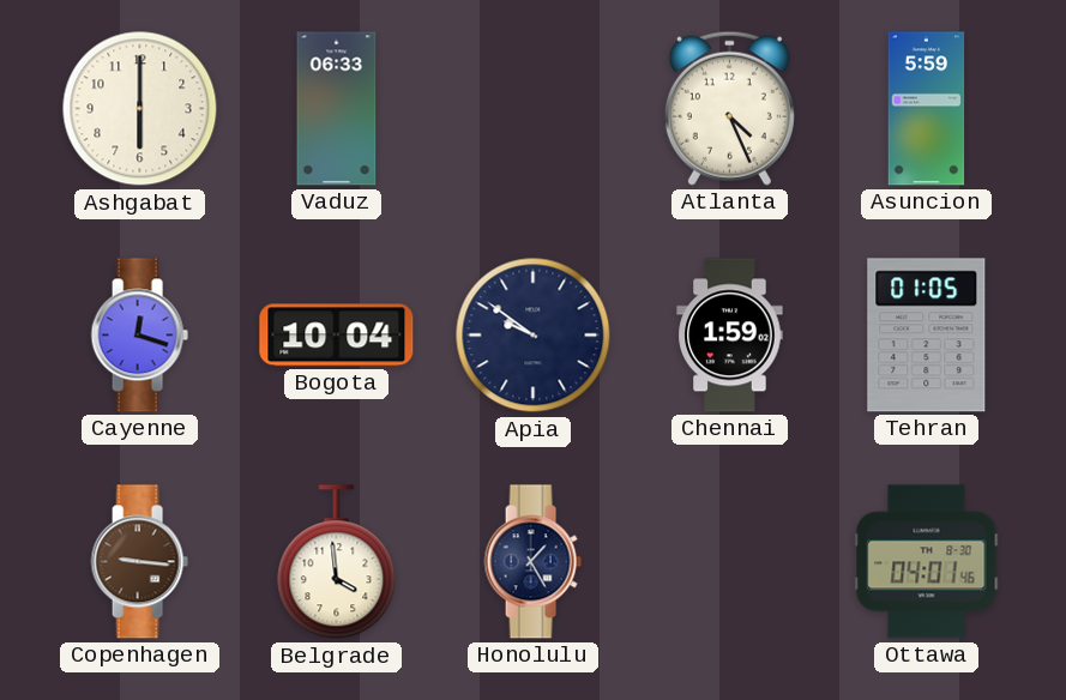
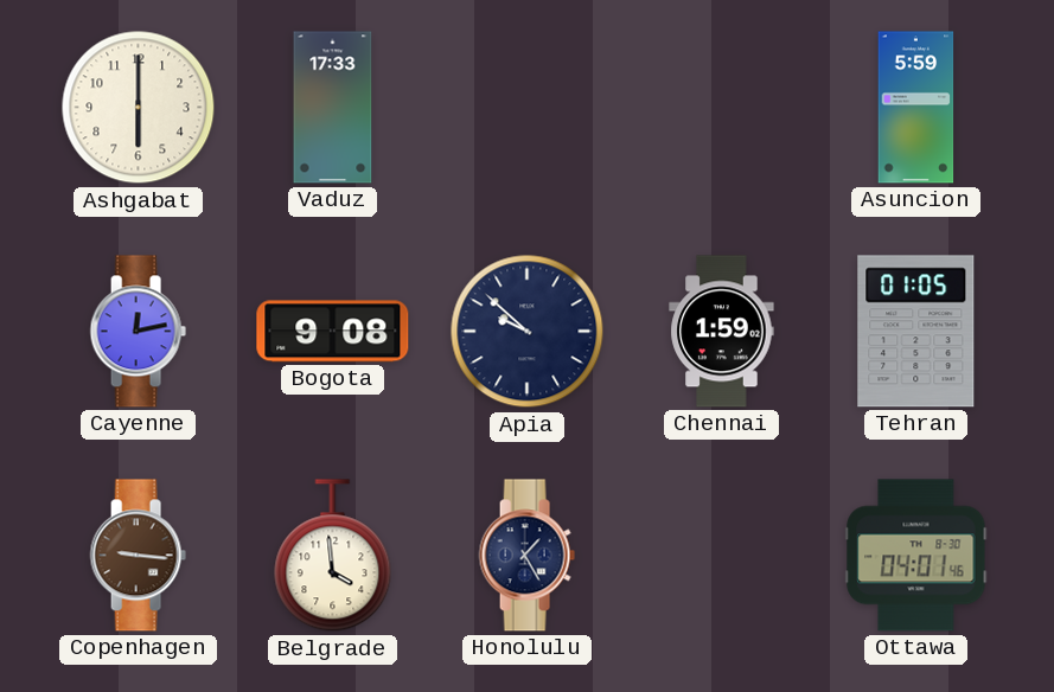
Vaduz: 06:33 -> 17:33
Atlanta: 4:26 -> none
Cayenne: 12:18 -> 12:13
Bogota: 10:04 -> 9:08
Apia: 9:51 -> 9:52
